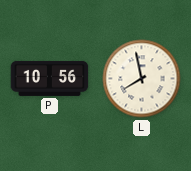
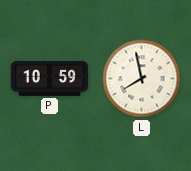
P: 10:56 -> 10:59
